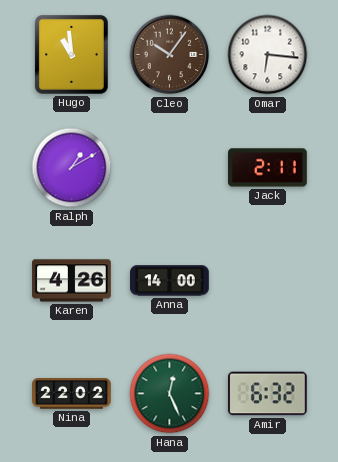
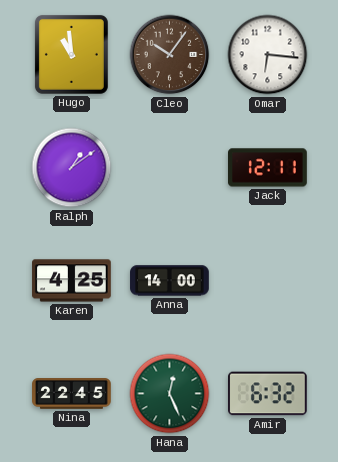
Ralph: 1:10 -> 1:09
Jack: 2:11 -> 12:11
Karen: 4:26 -> 4:25
Nina: 22:02 -> 22:45
